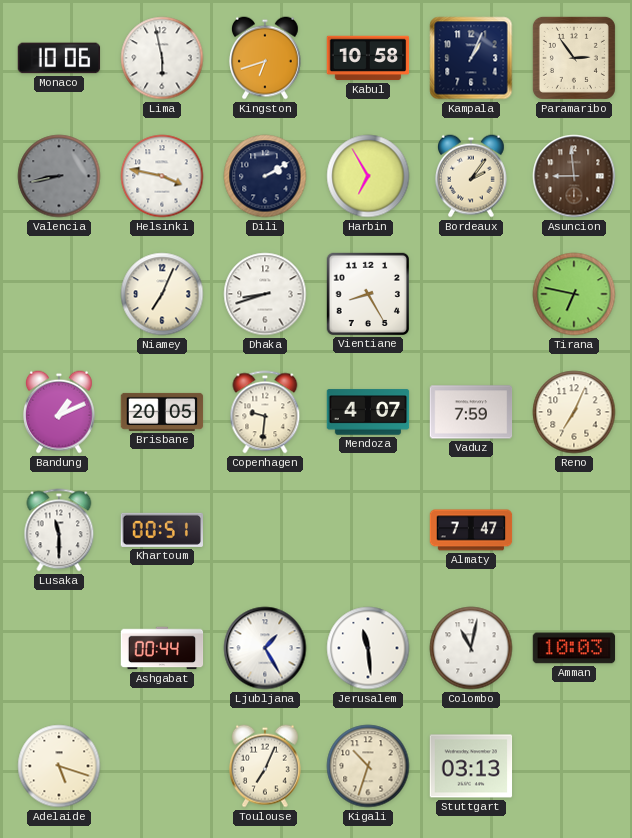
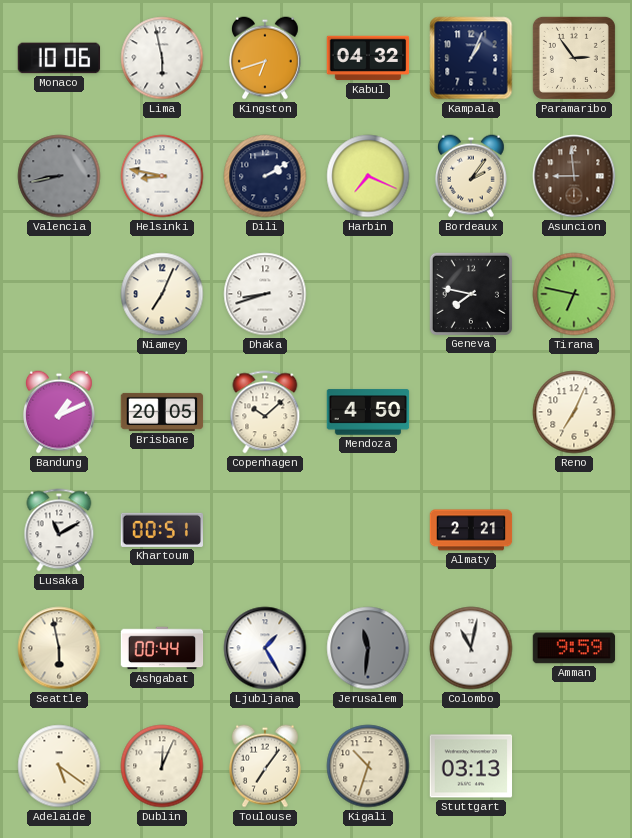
Kabul: 10:58 -> 04:32
Helsinki: 3:47 -> 8:47
Harbin: 6:55 -> 7:19
Vientiane: 8:25 -> none
Geneva: none -> 7:47
Copenhagen: 9:31 -> 10:08
Mendoza: 4:07 -> 4:50
Vaduz: 7:59 -> none
Lusaka: 11:30 -> 11:10
Almaty: 7:47 -> 2:21
Seattle: none -> 5:58
Jerusalem: 11:29 -> 11:31
Jerusalem dial: white -> grey
Amman: 10:03 -> 9:59
Adelaide: 5:18 -> 5:21
Dublin: none -> 12:04
Toulouse: 7:04 -> 7:06
